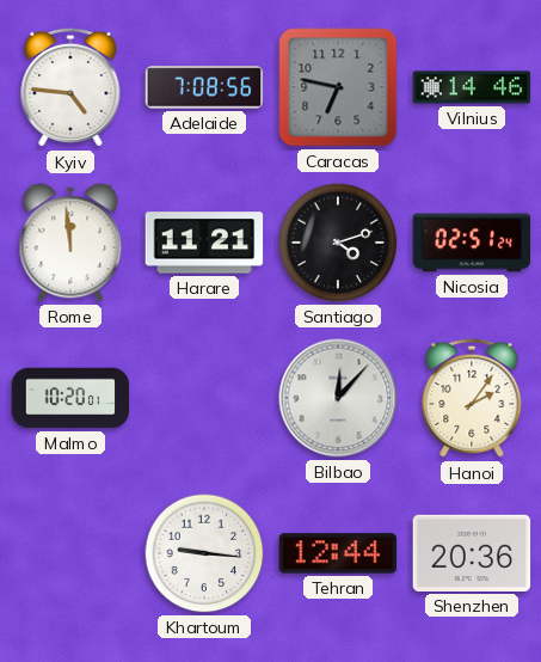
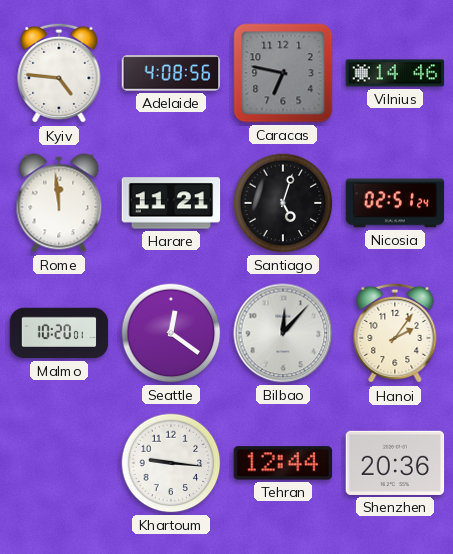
Adelaide: 7:08 -> 4:08
Santiago: 4:12 -> 5:03
Seattle: none -> 12:21
